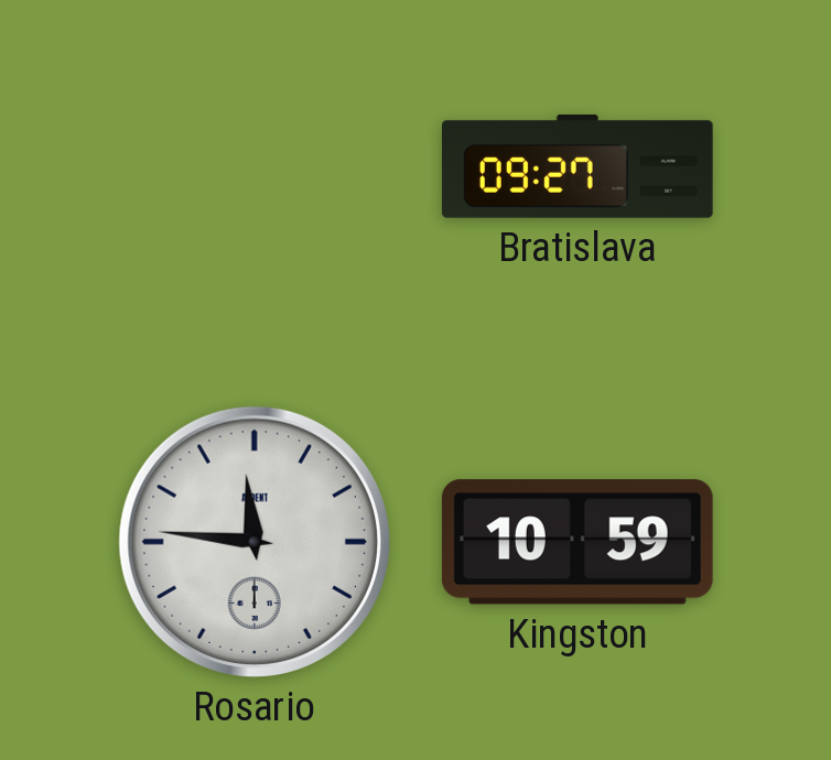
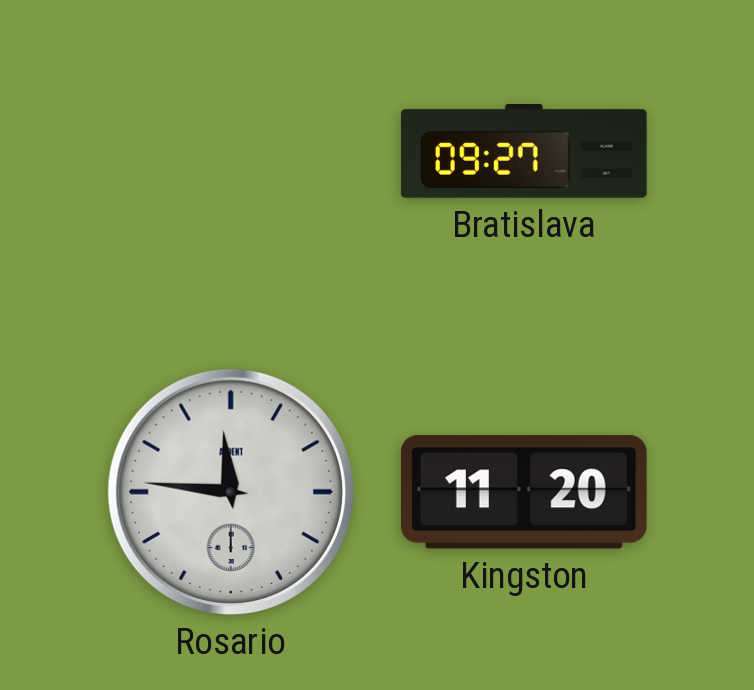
Kingston: 10:59 -> 11:20
